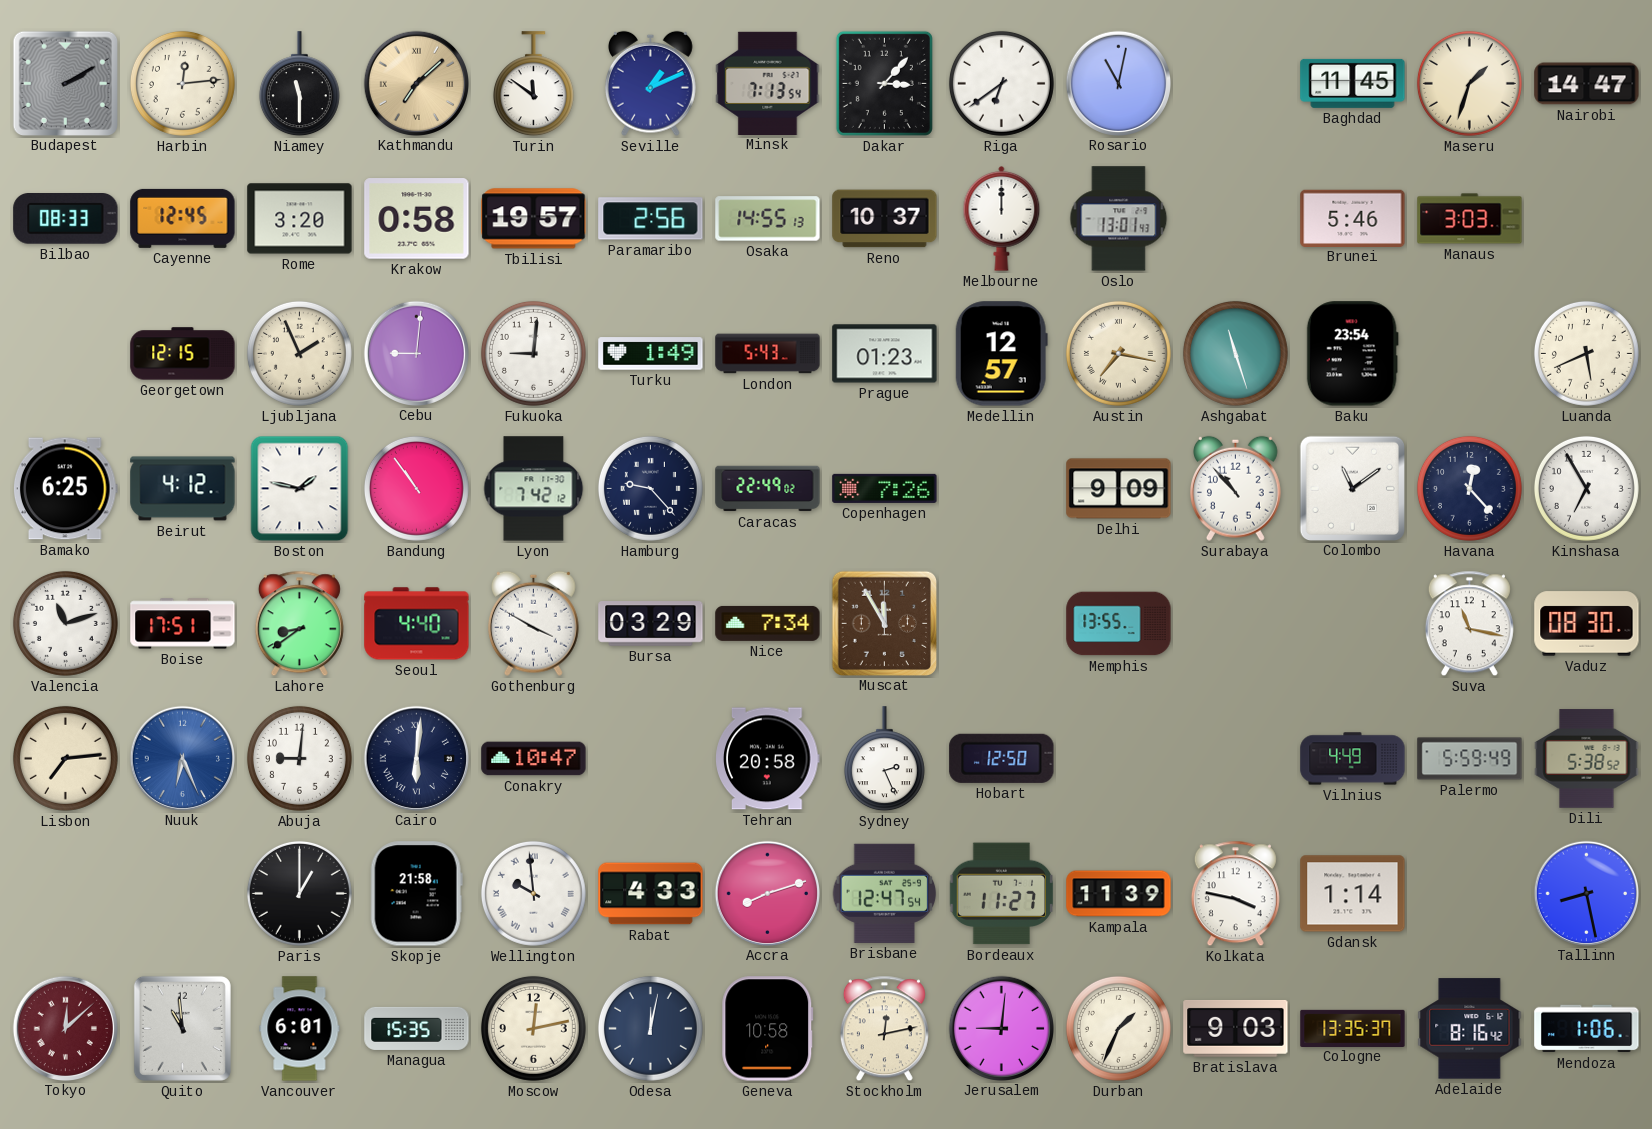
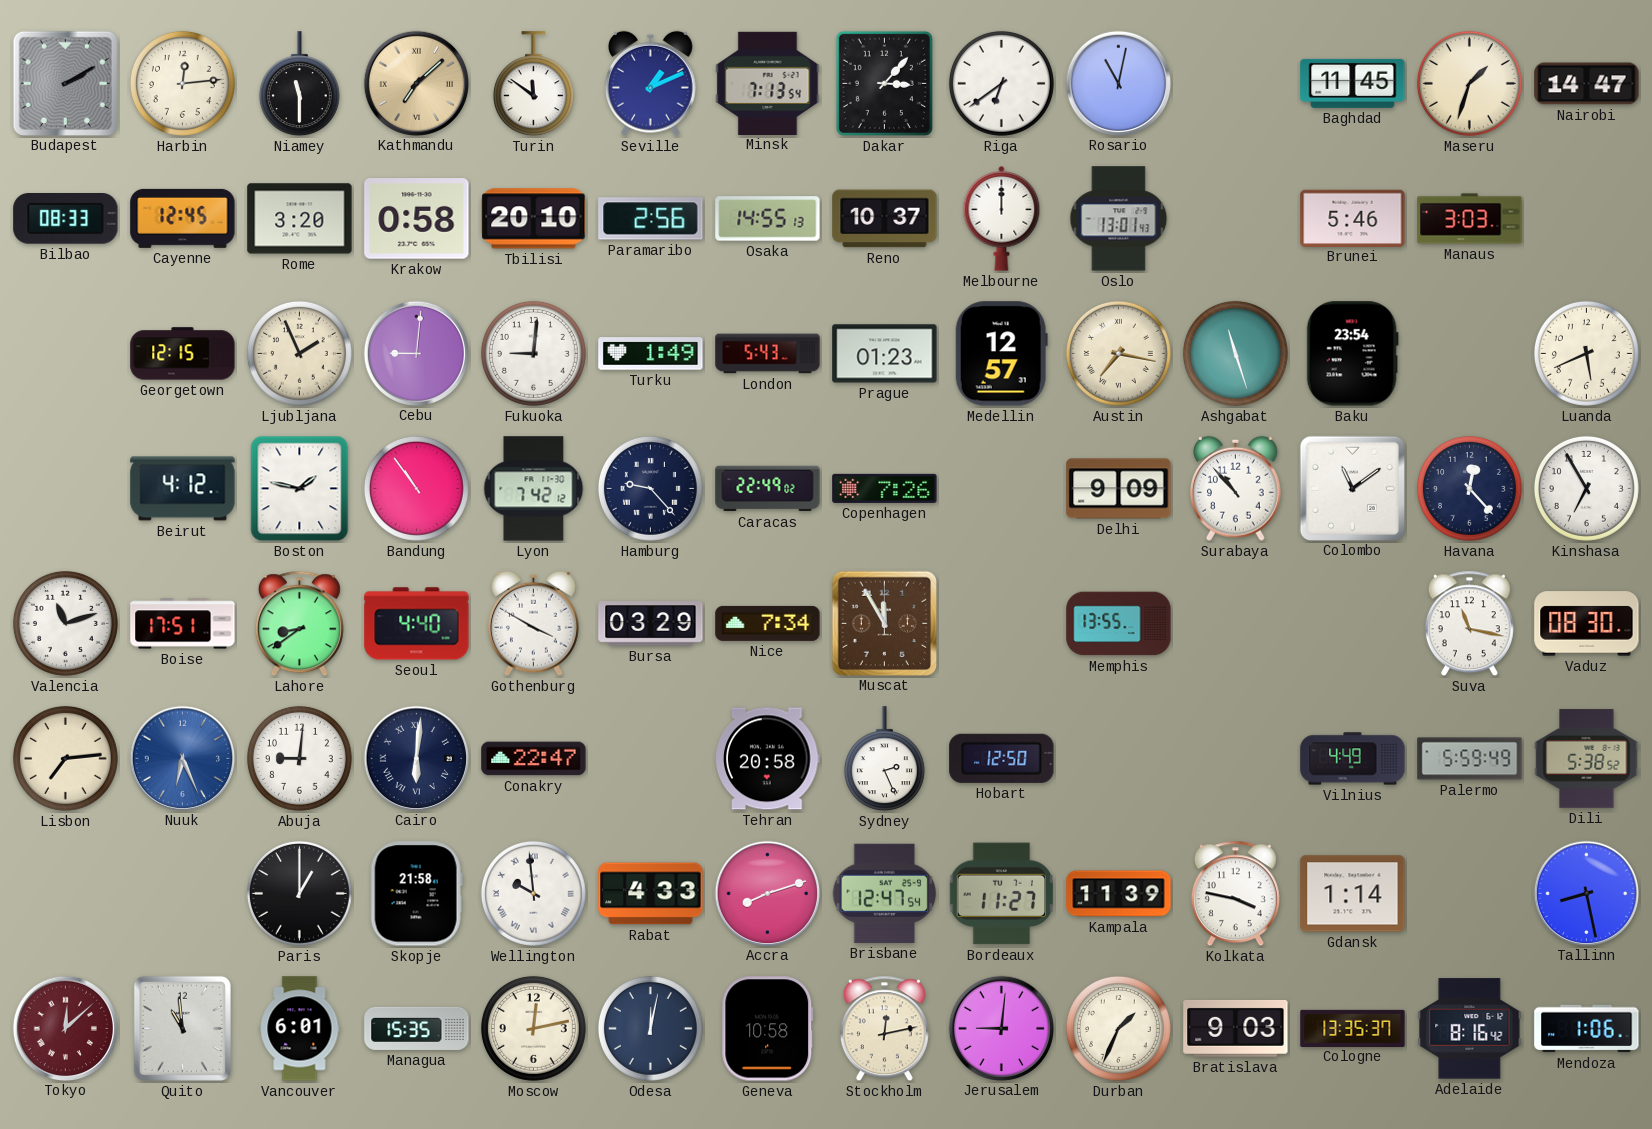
Tbilisi: 19:57 -> 20:10
Bamako: 6:25 -> none
Conakry: 10:47 -> 22:47
